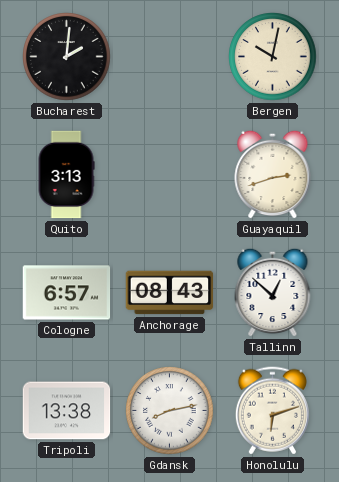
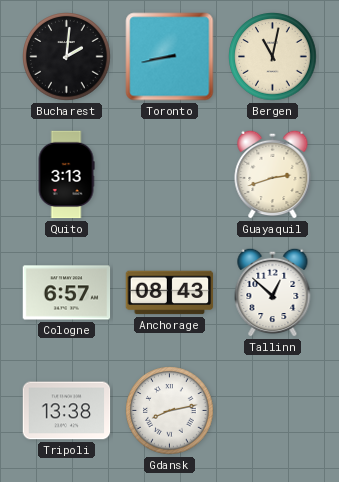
Toronto: none -> 8:43
Bergen: 10:02 -> 11:02
Honolulu: 6:12 -> none
